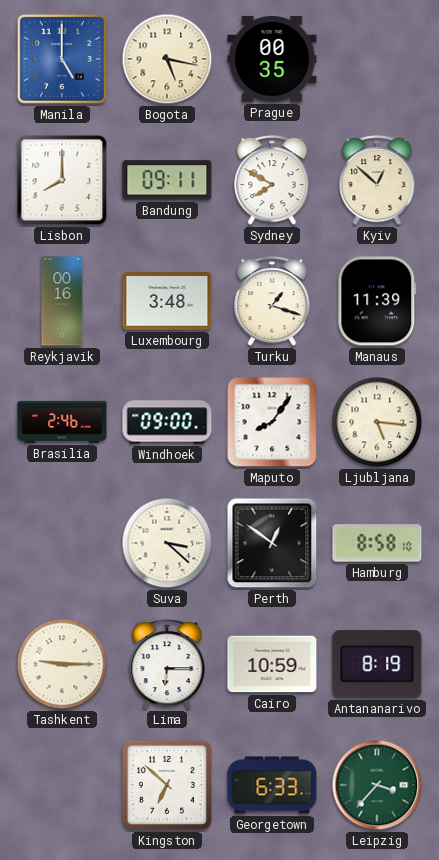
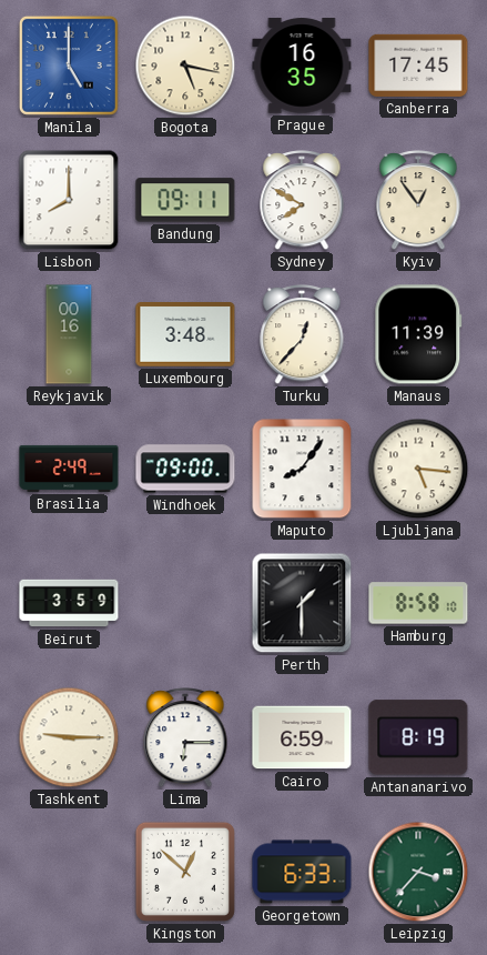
Prague: 00:35 -> 16:35
Canberra: none -> 17:45
Kyiv: 12:52 -> 12:54
Turku: 1:18 -> 12:37
Brasilia: 2:46 -> 2:49
Beirut: none -> 3:59
Suva: 3:22 -> none
Perth: 12:51 -> 1:30
Cairo: 10:59 -> 6:59
Kingston: 6:52 -> 12:52
